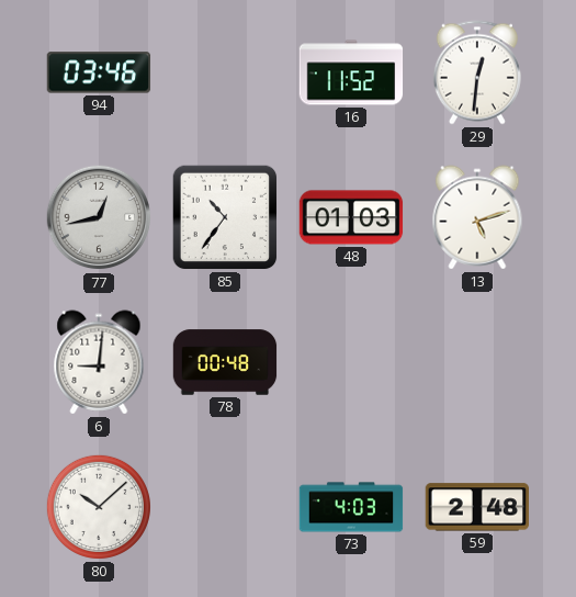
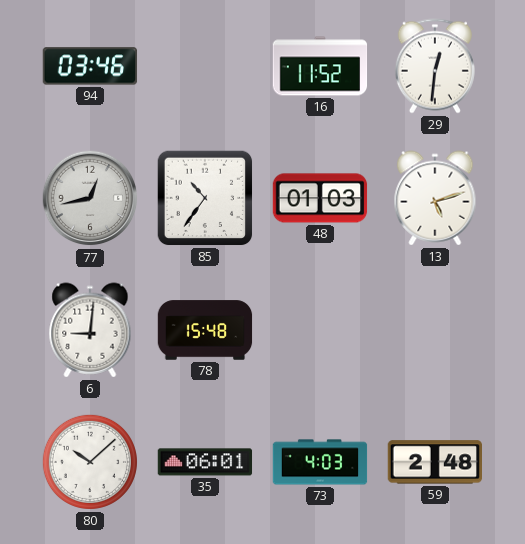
78: 00:48 -> 15:48
35: none -> 06:01
